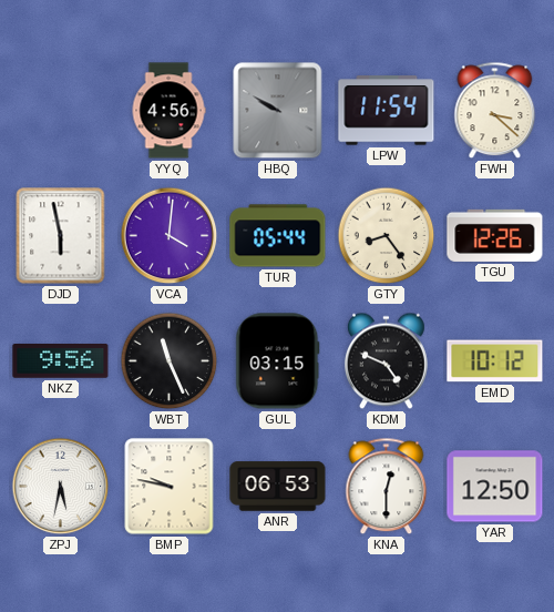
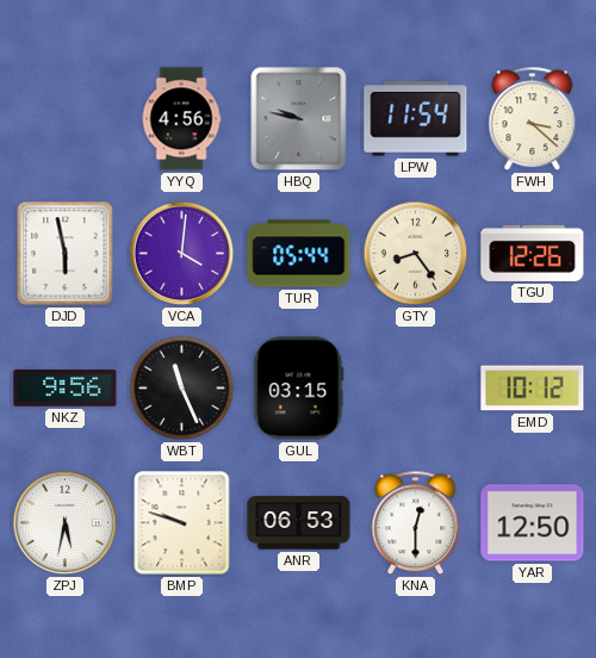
HBQ: 9:50 -> 9:47
KDM: 4:49 -> none
BMP: 9:47 -> 9:48
